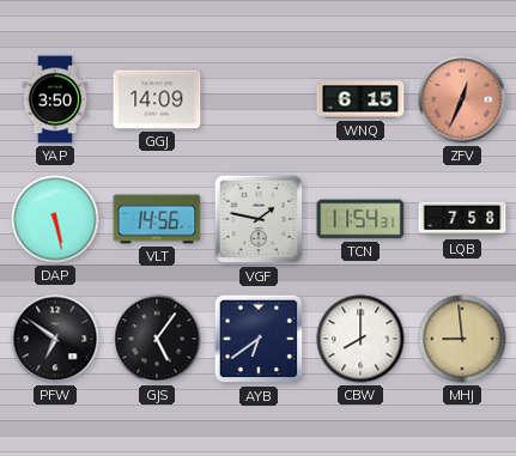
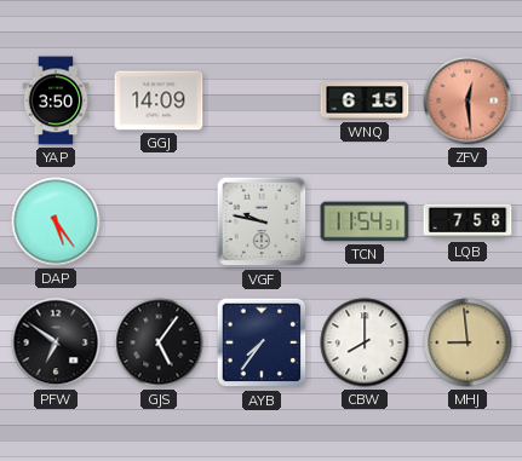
ZFV: 12:34 -> 12:29
DAP: 5:28 -> 5:24
VLT: 14:56 -> none
VGF: 1:47 -> 9:47
AYB: 6:39 -> 7:36
